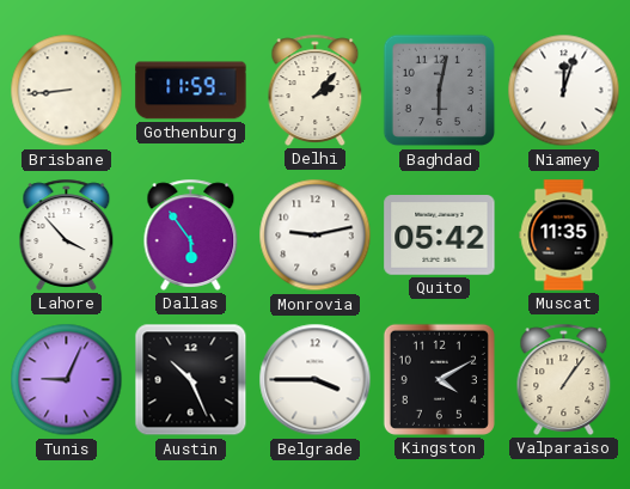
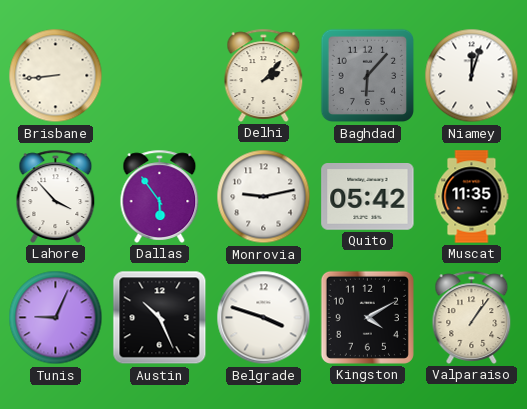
Gothenburg: 11:59 -> none
Baghdad: 6:02 -> 6:07
Belgrade: 3:45 -> 3:48
